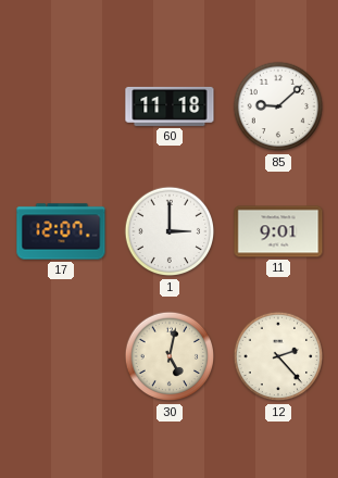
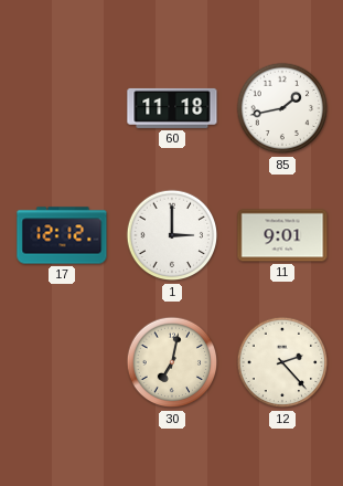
85: 9:08 -> 1:43
17: 12:07 -> 12:12
30: 5:02 -> 7:02
